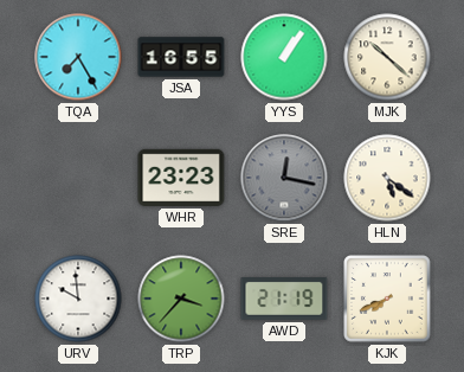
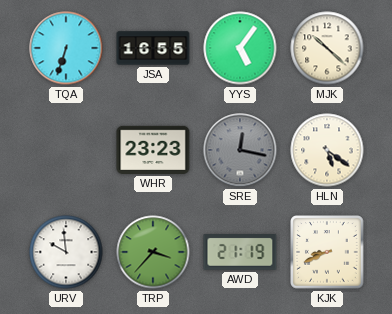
TQA: 7:25 -> 6:33
YYS: 1:06 -> 5:06
KJK: 7:41 -> 8:41
